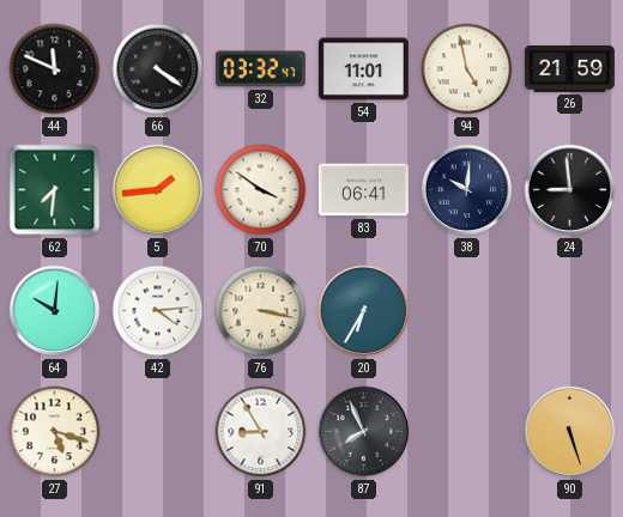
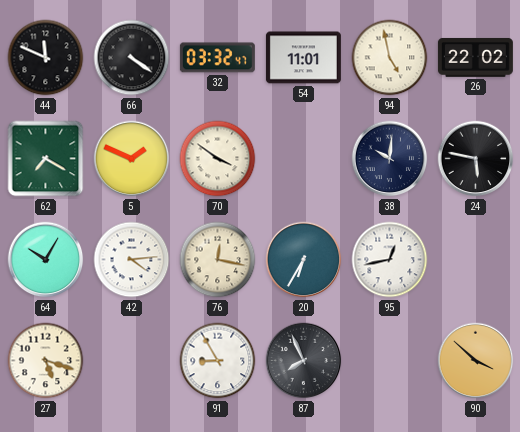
26: 21:59 -> 22:02
62: 7:31 -> 7:20
5: 1:44 -> 1:49
83: 06:41 -> none
24: 8:59 -> 5:47
64: 10:01 -> 10:05
76: 3:17 -> 12:17
95: none -> 12:43
90: 5:27 -> 3:52
